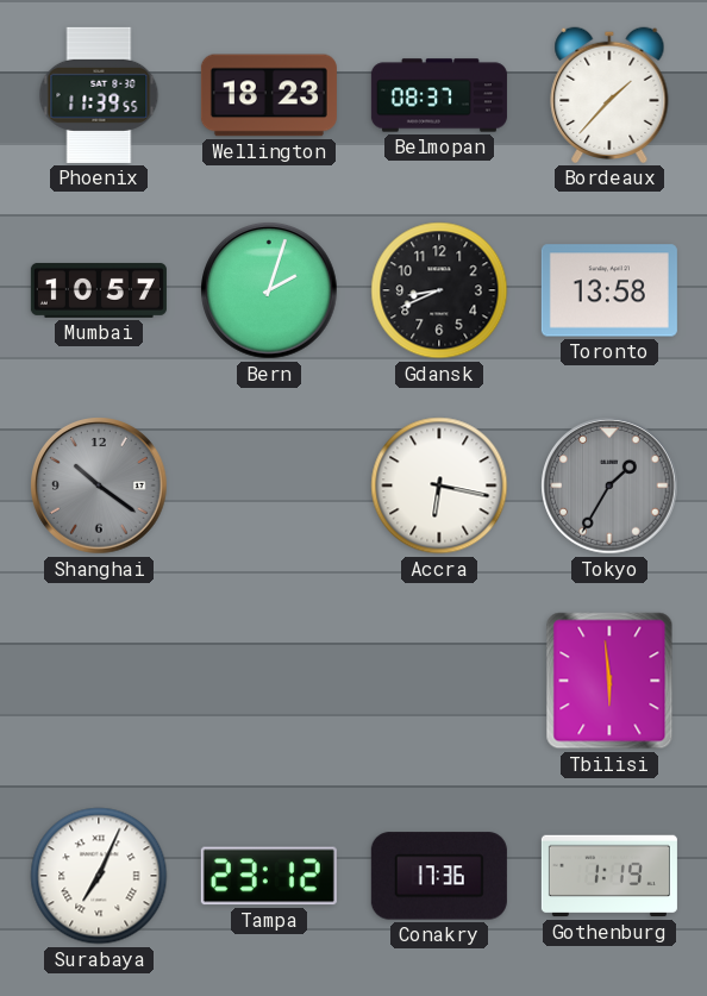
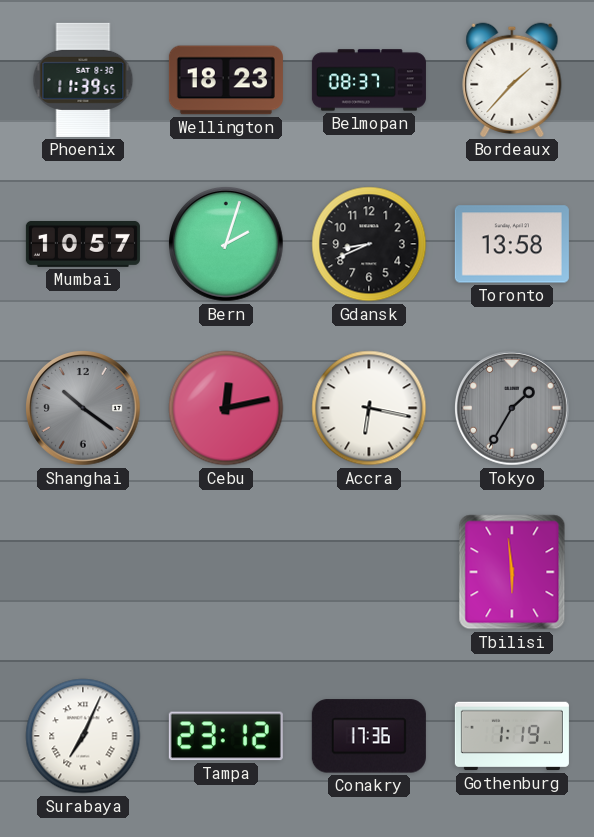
Cebu: none -> 12:13
